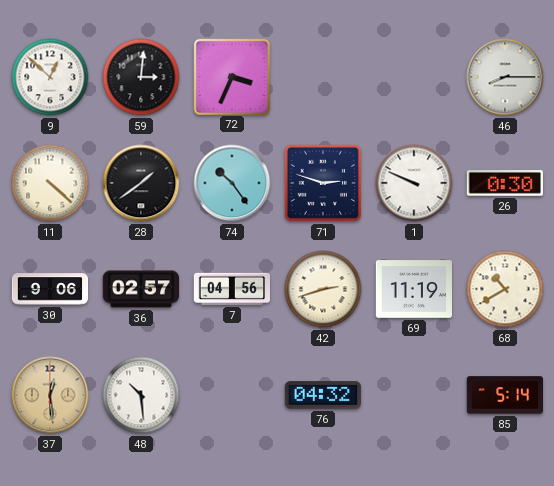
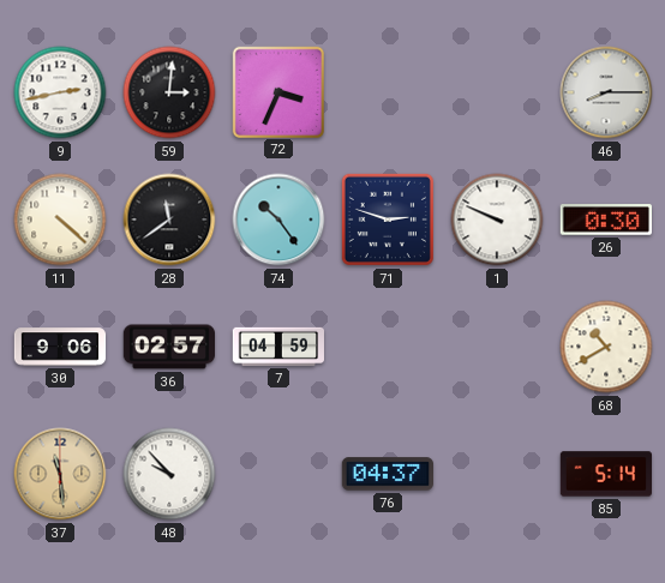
9: 12:52 -> 2:43
28: 1:39 -> 11:39
7: 04:56 -> 04:59
42: 2:42 -> none
69: 11:19 -> none
37: 12:29 -> 11:29
48: 10:29 -> 9:53
76: 04:32 -> 04:37
